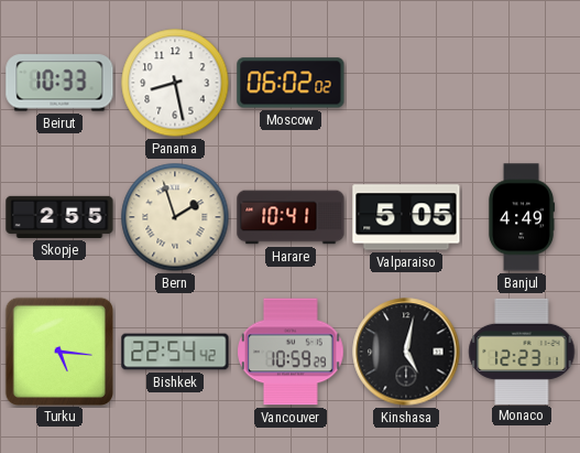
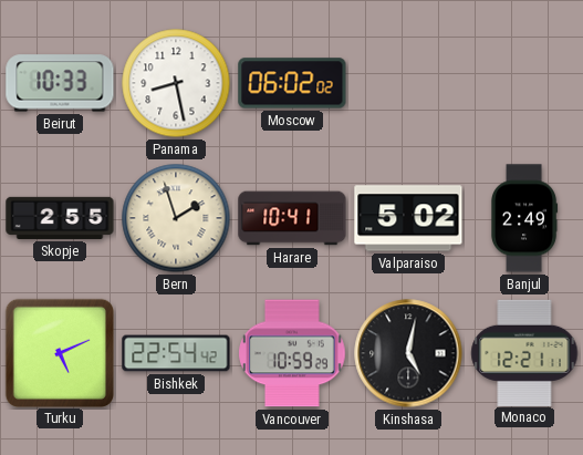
Valparaiso: 5:05 -> 5:02
Banjul: 4:49 -> 2:49
Turku: 5:16 -> 5:11
Monaco: 12:23 -> 12:21
